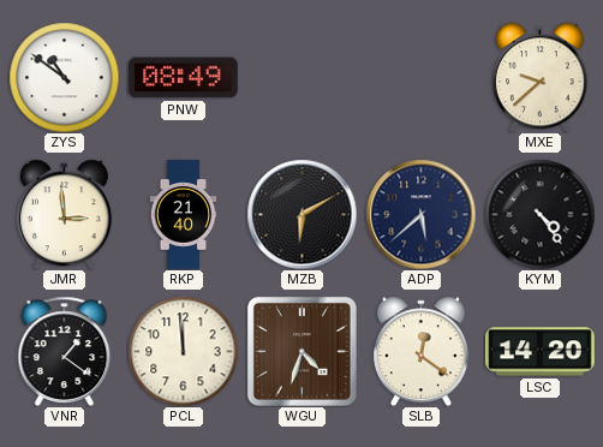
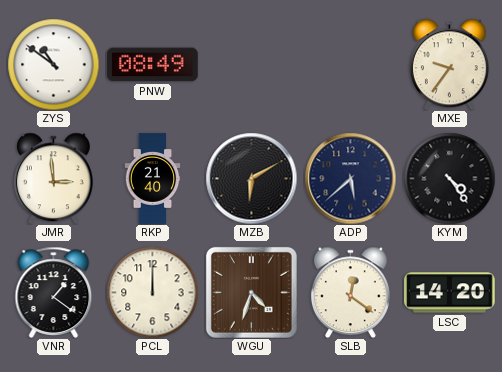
MXE: 9:38 -> 9:36
PCL: 11:59 -> 12:00
